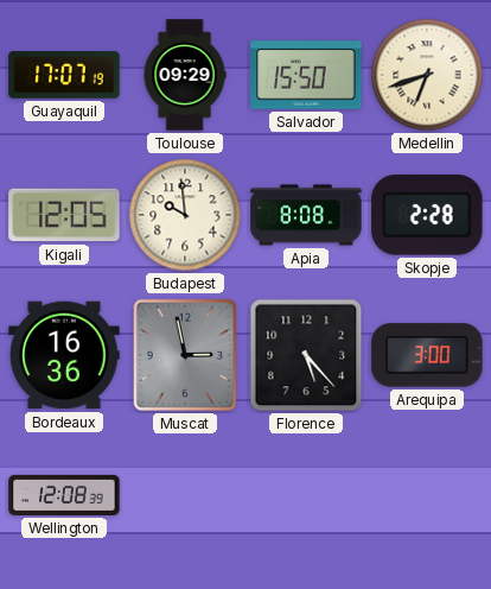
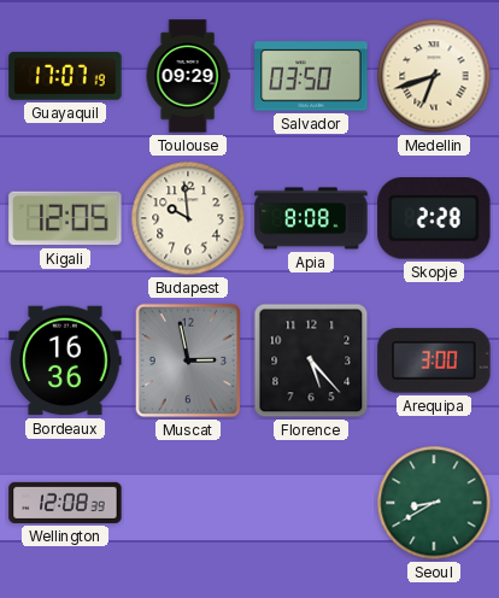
Salvador: 15:50 -> 03:50
Seoul: none -> 8:40
